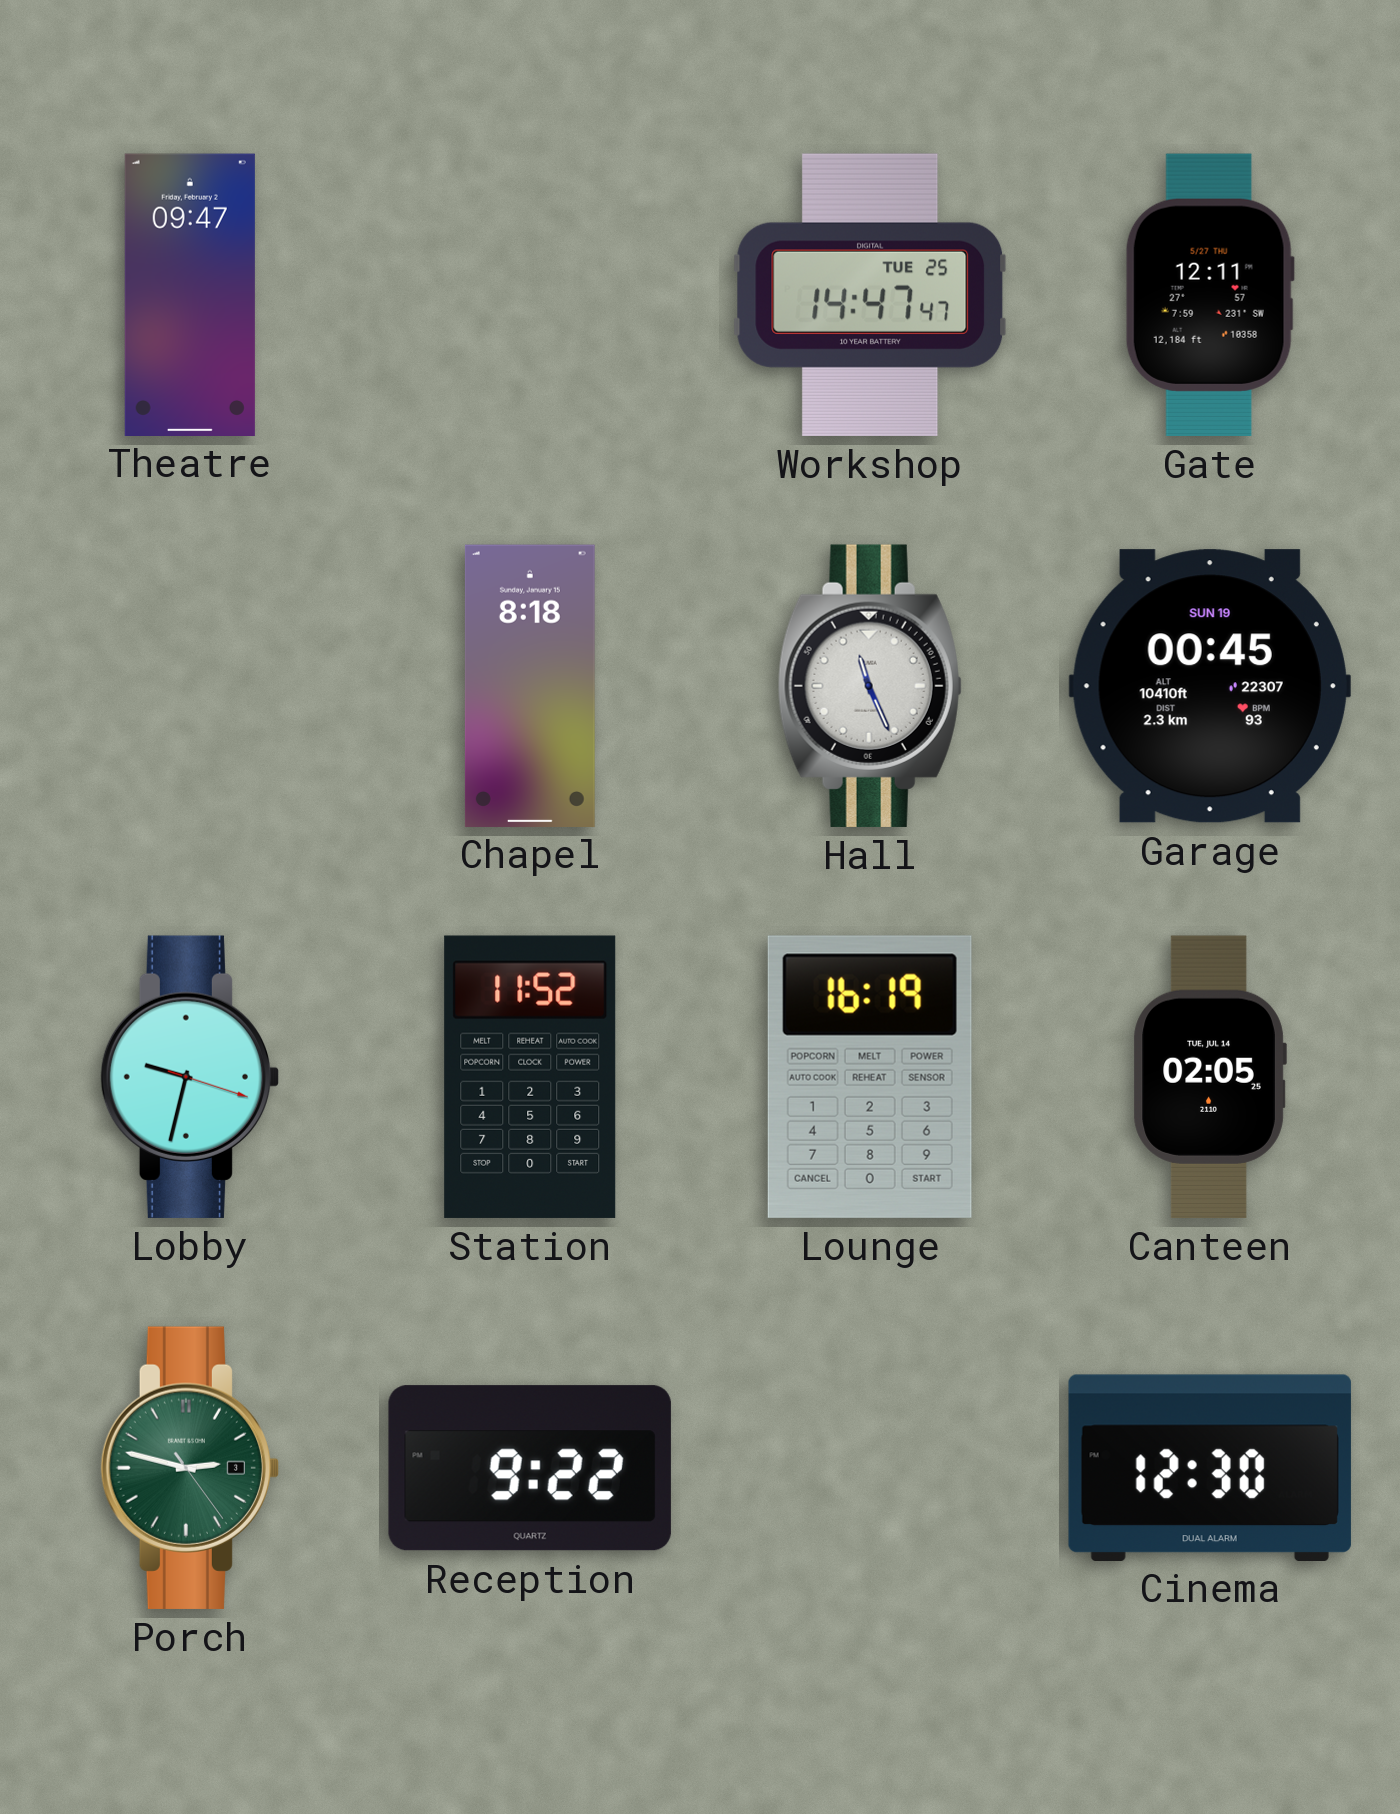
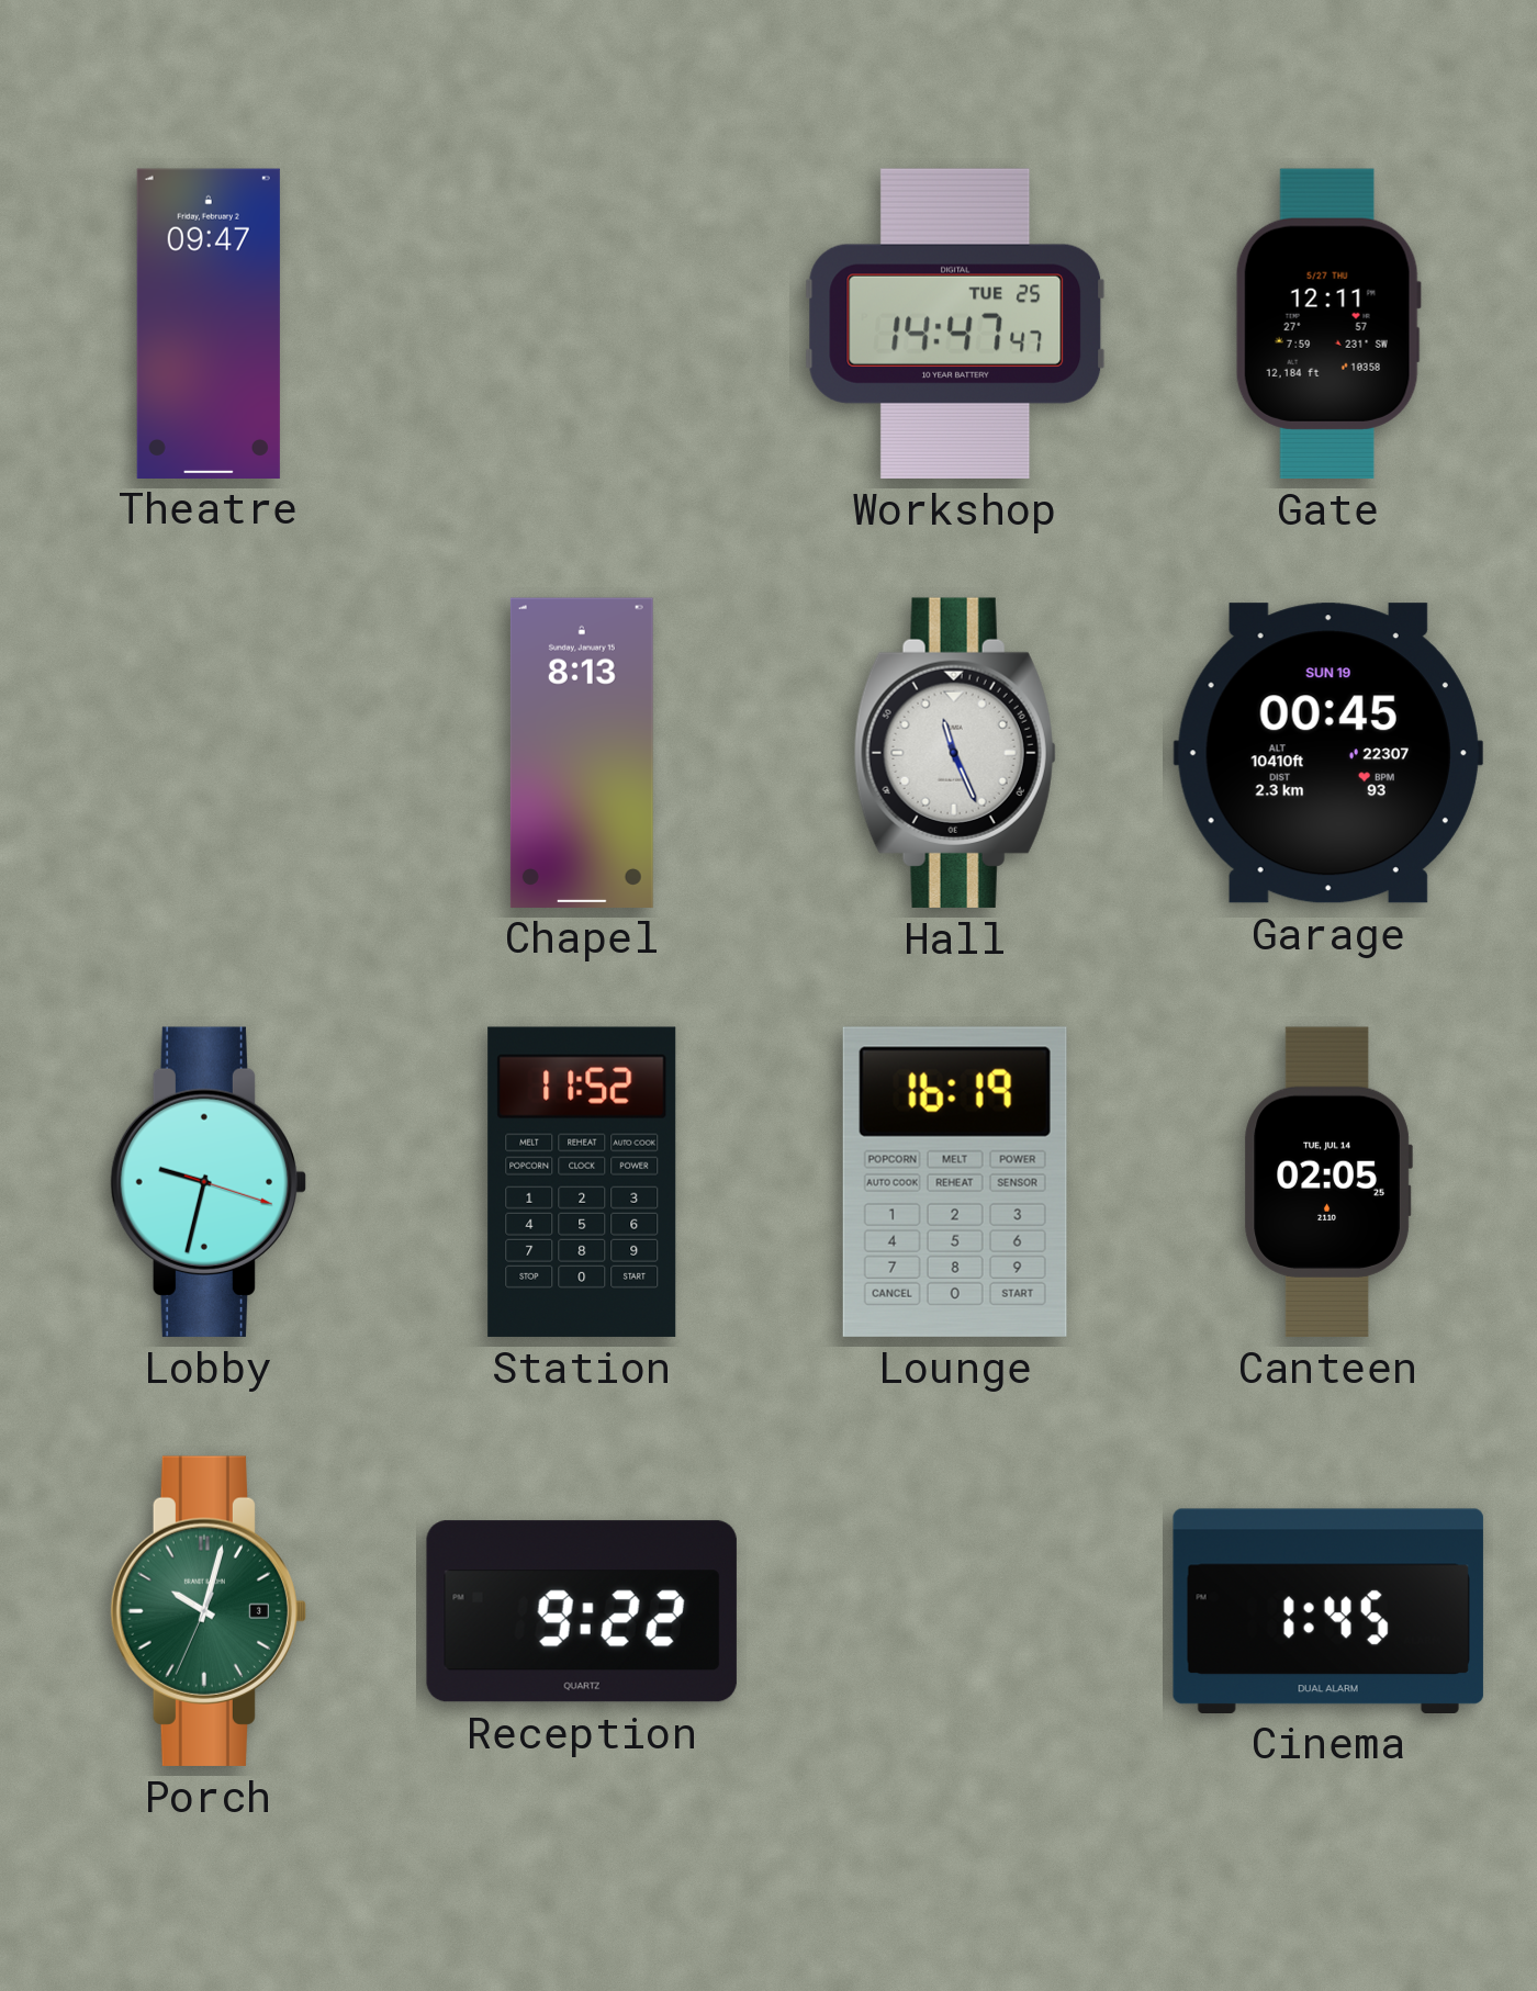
Chapel: 8:18 -> 8:13
Porch: 2:47 -> 10:02
Cinema: 12:30 -> 1:45
